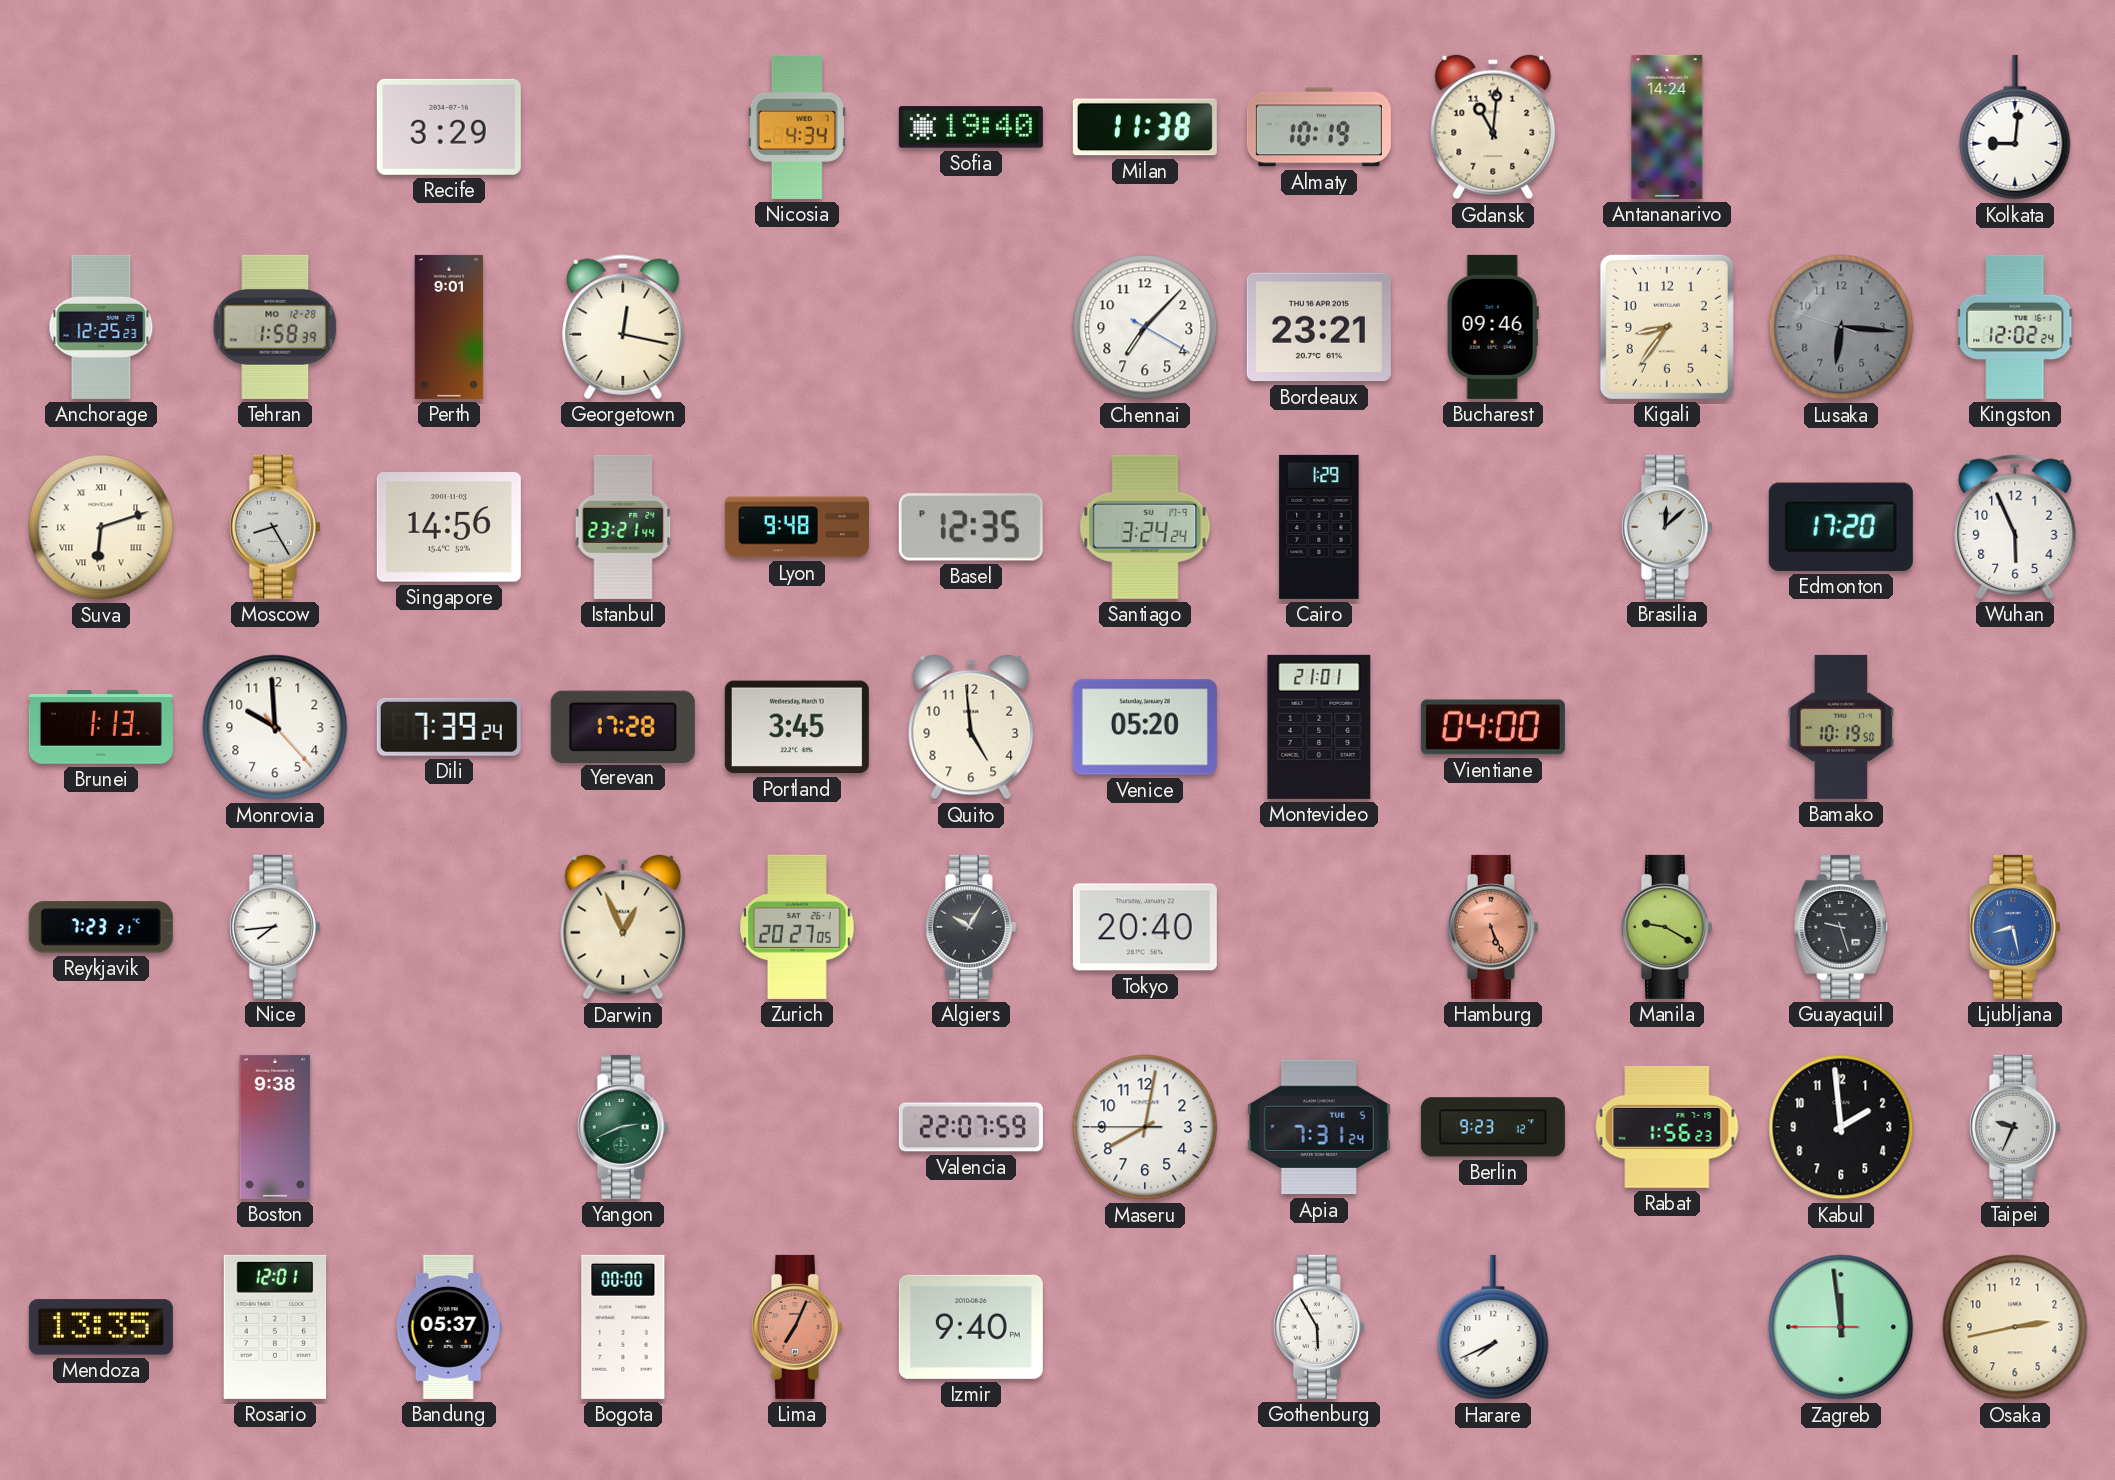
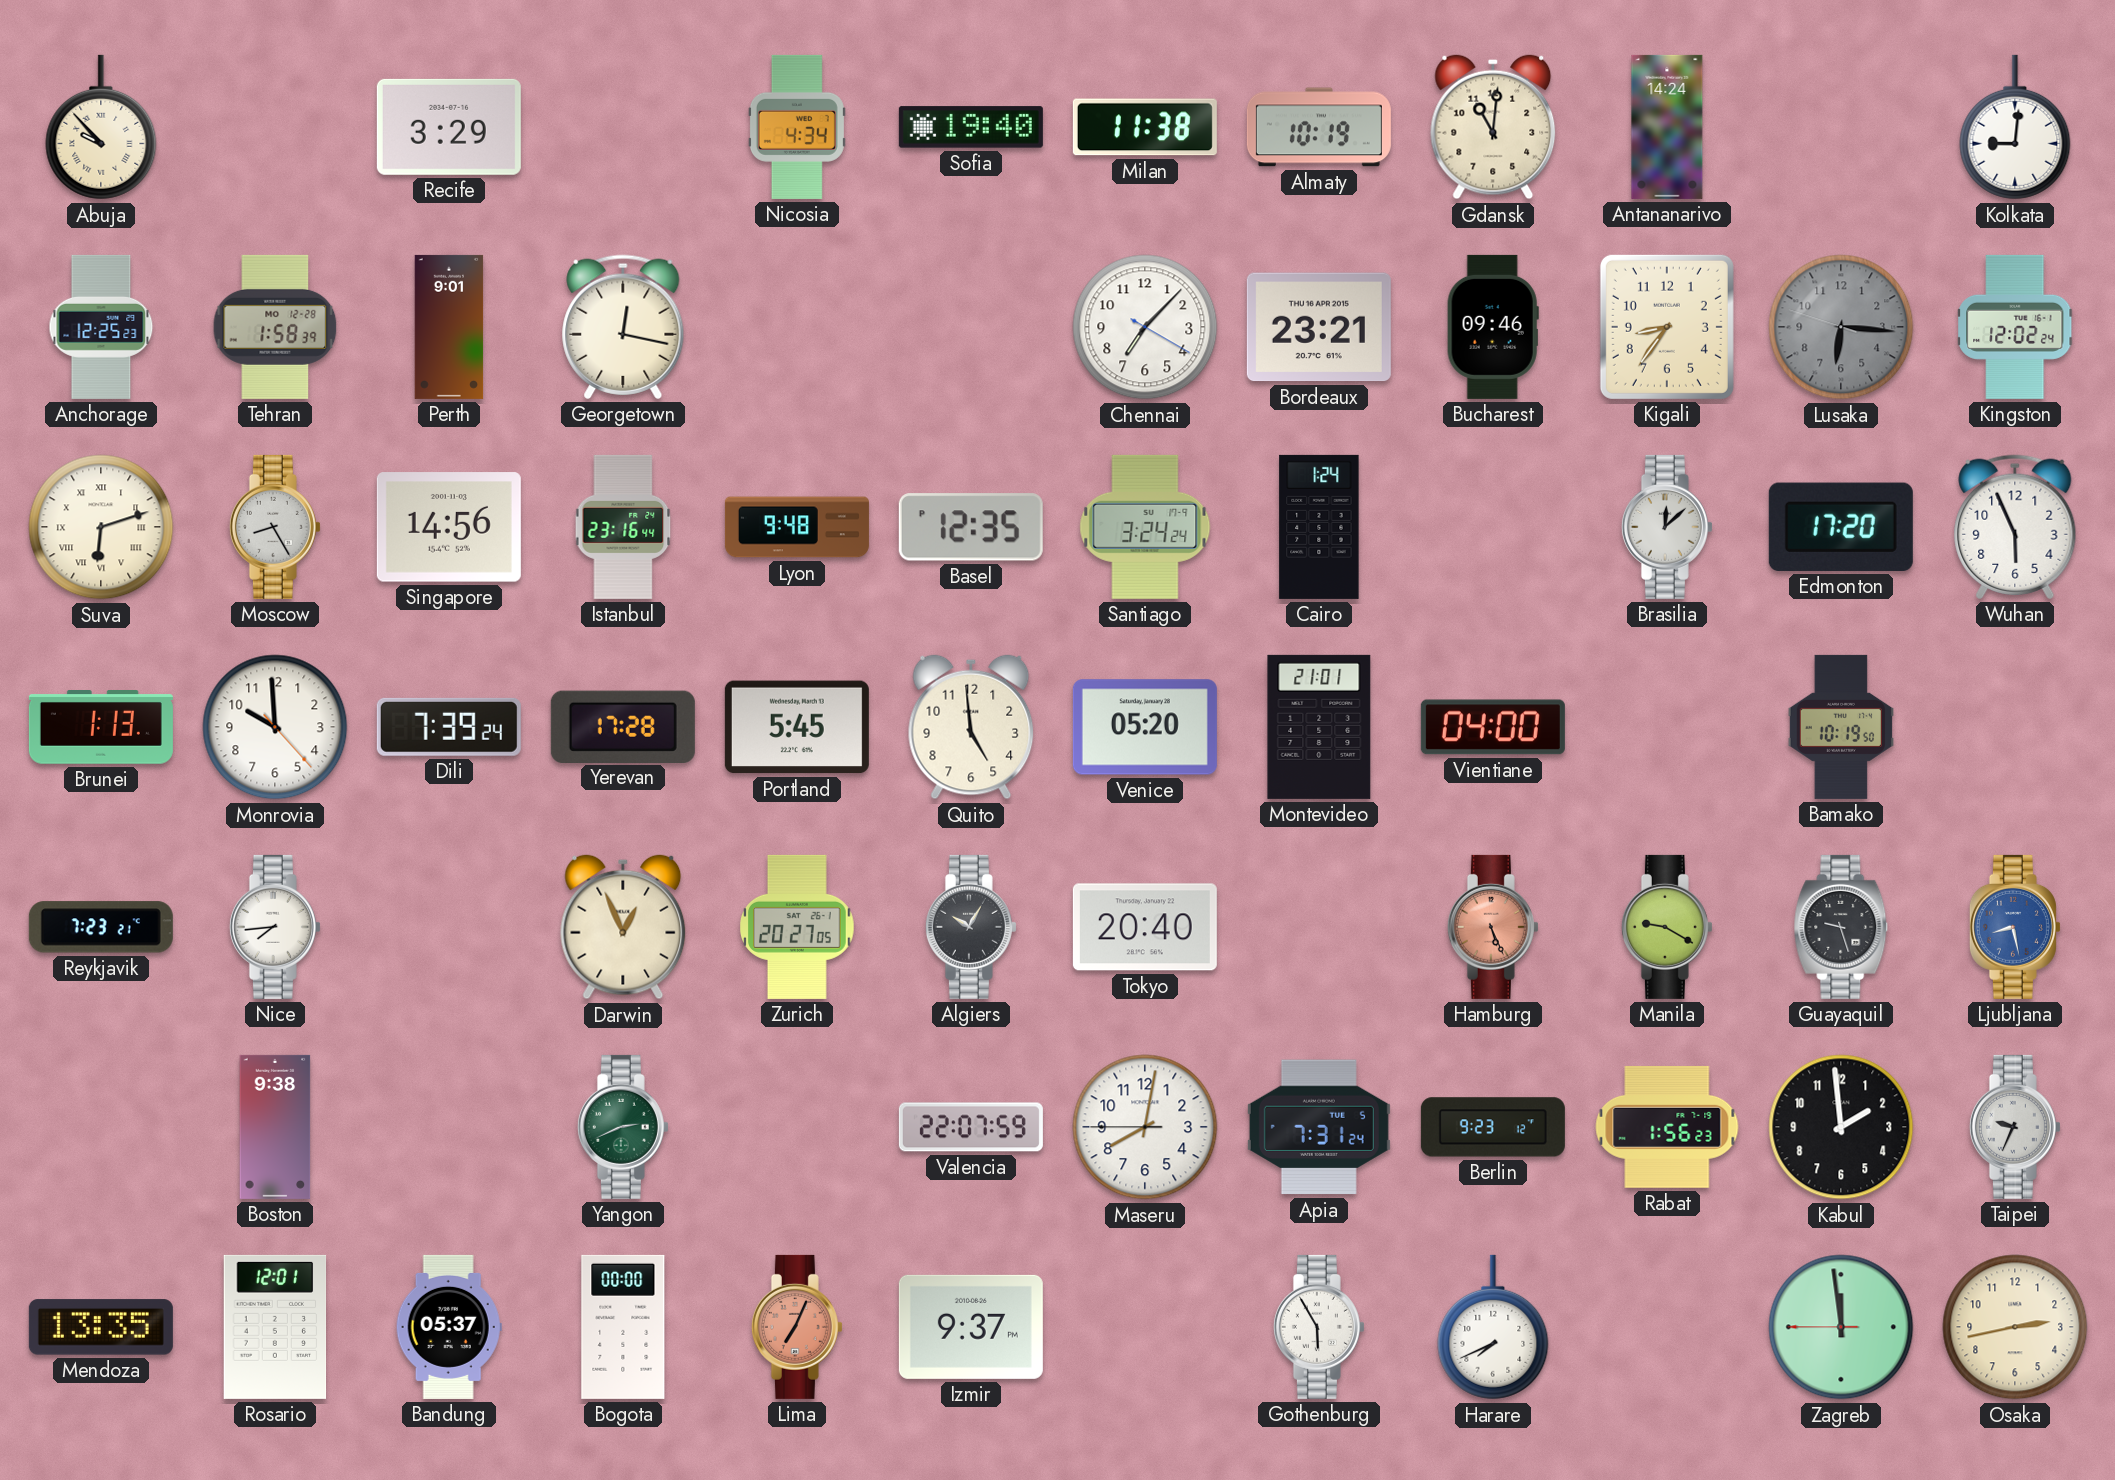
Abuja: none -> 9:53
Istanbul: 23:21 -> 23:16
Cairo: 1:29 -> 1:24
Portland: 3:45 -> 5:45
Izmir: 9:40 -> 9:37
